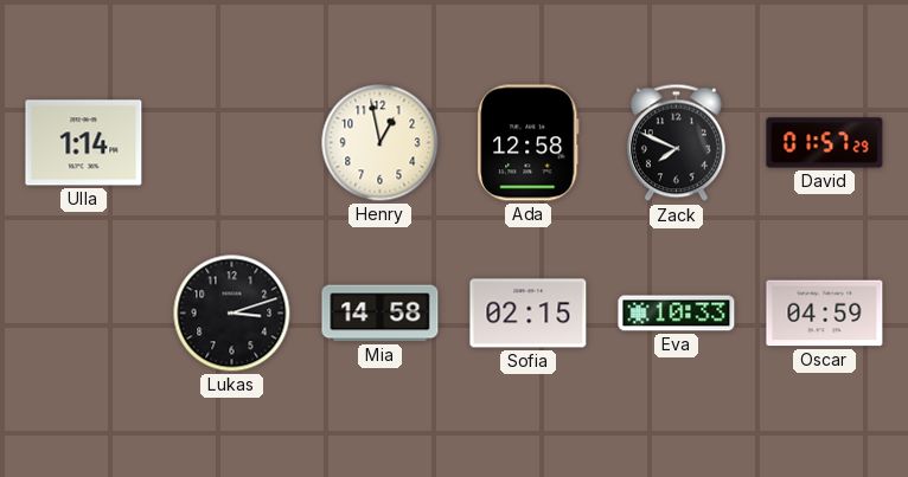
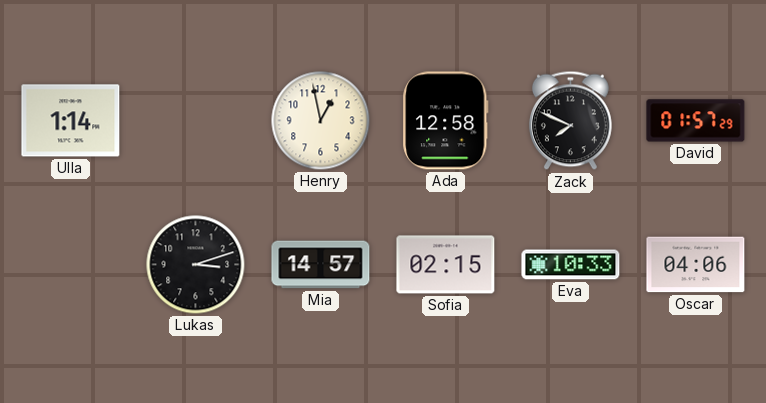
Mia: 14:58 -> 14:57
Oscar: 04:59 -> 04:06
